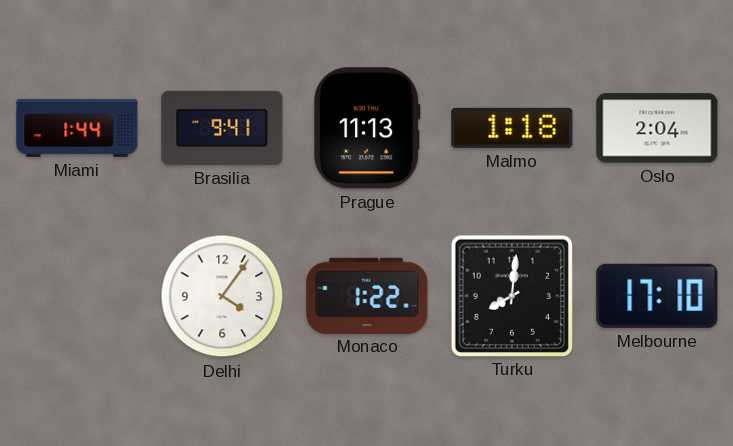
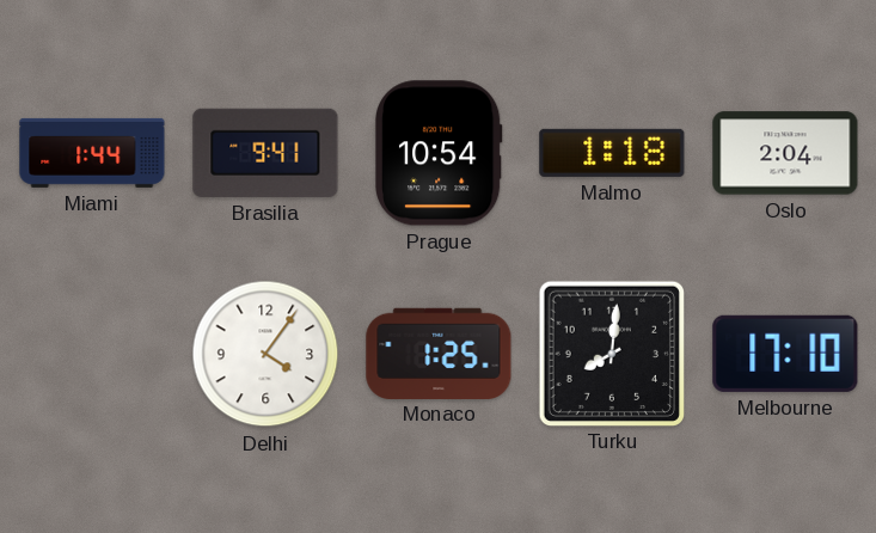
Prague: 11:13 -> 10:54
Monaco: 1:22 -> 1:25
